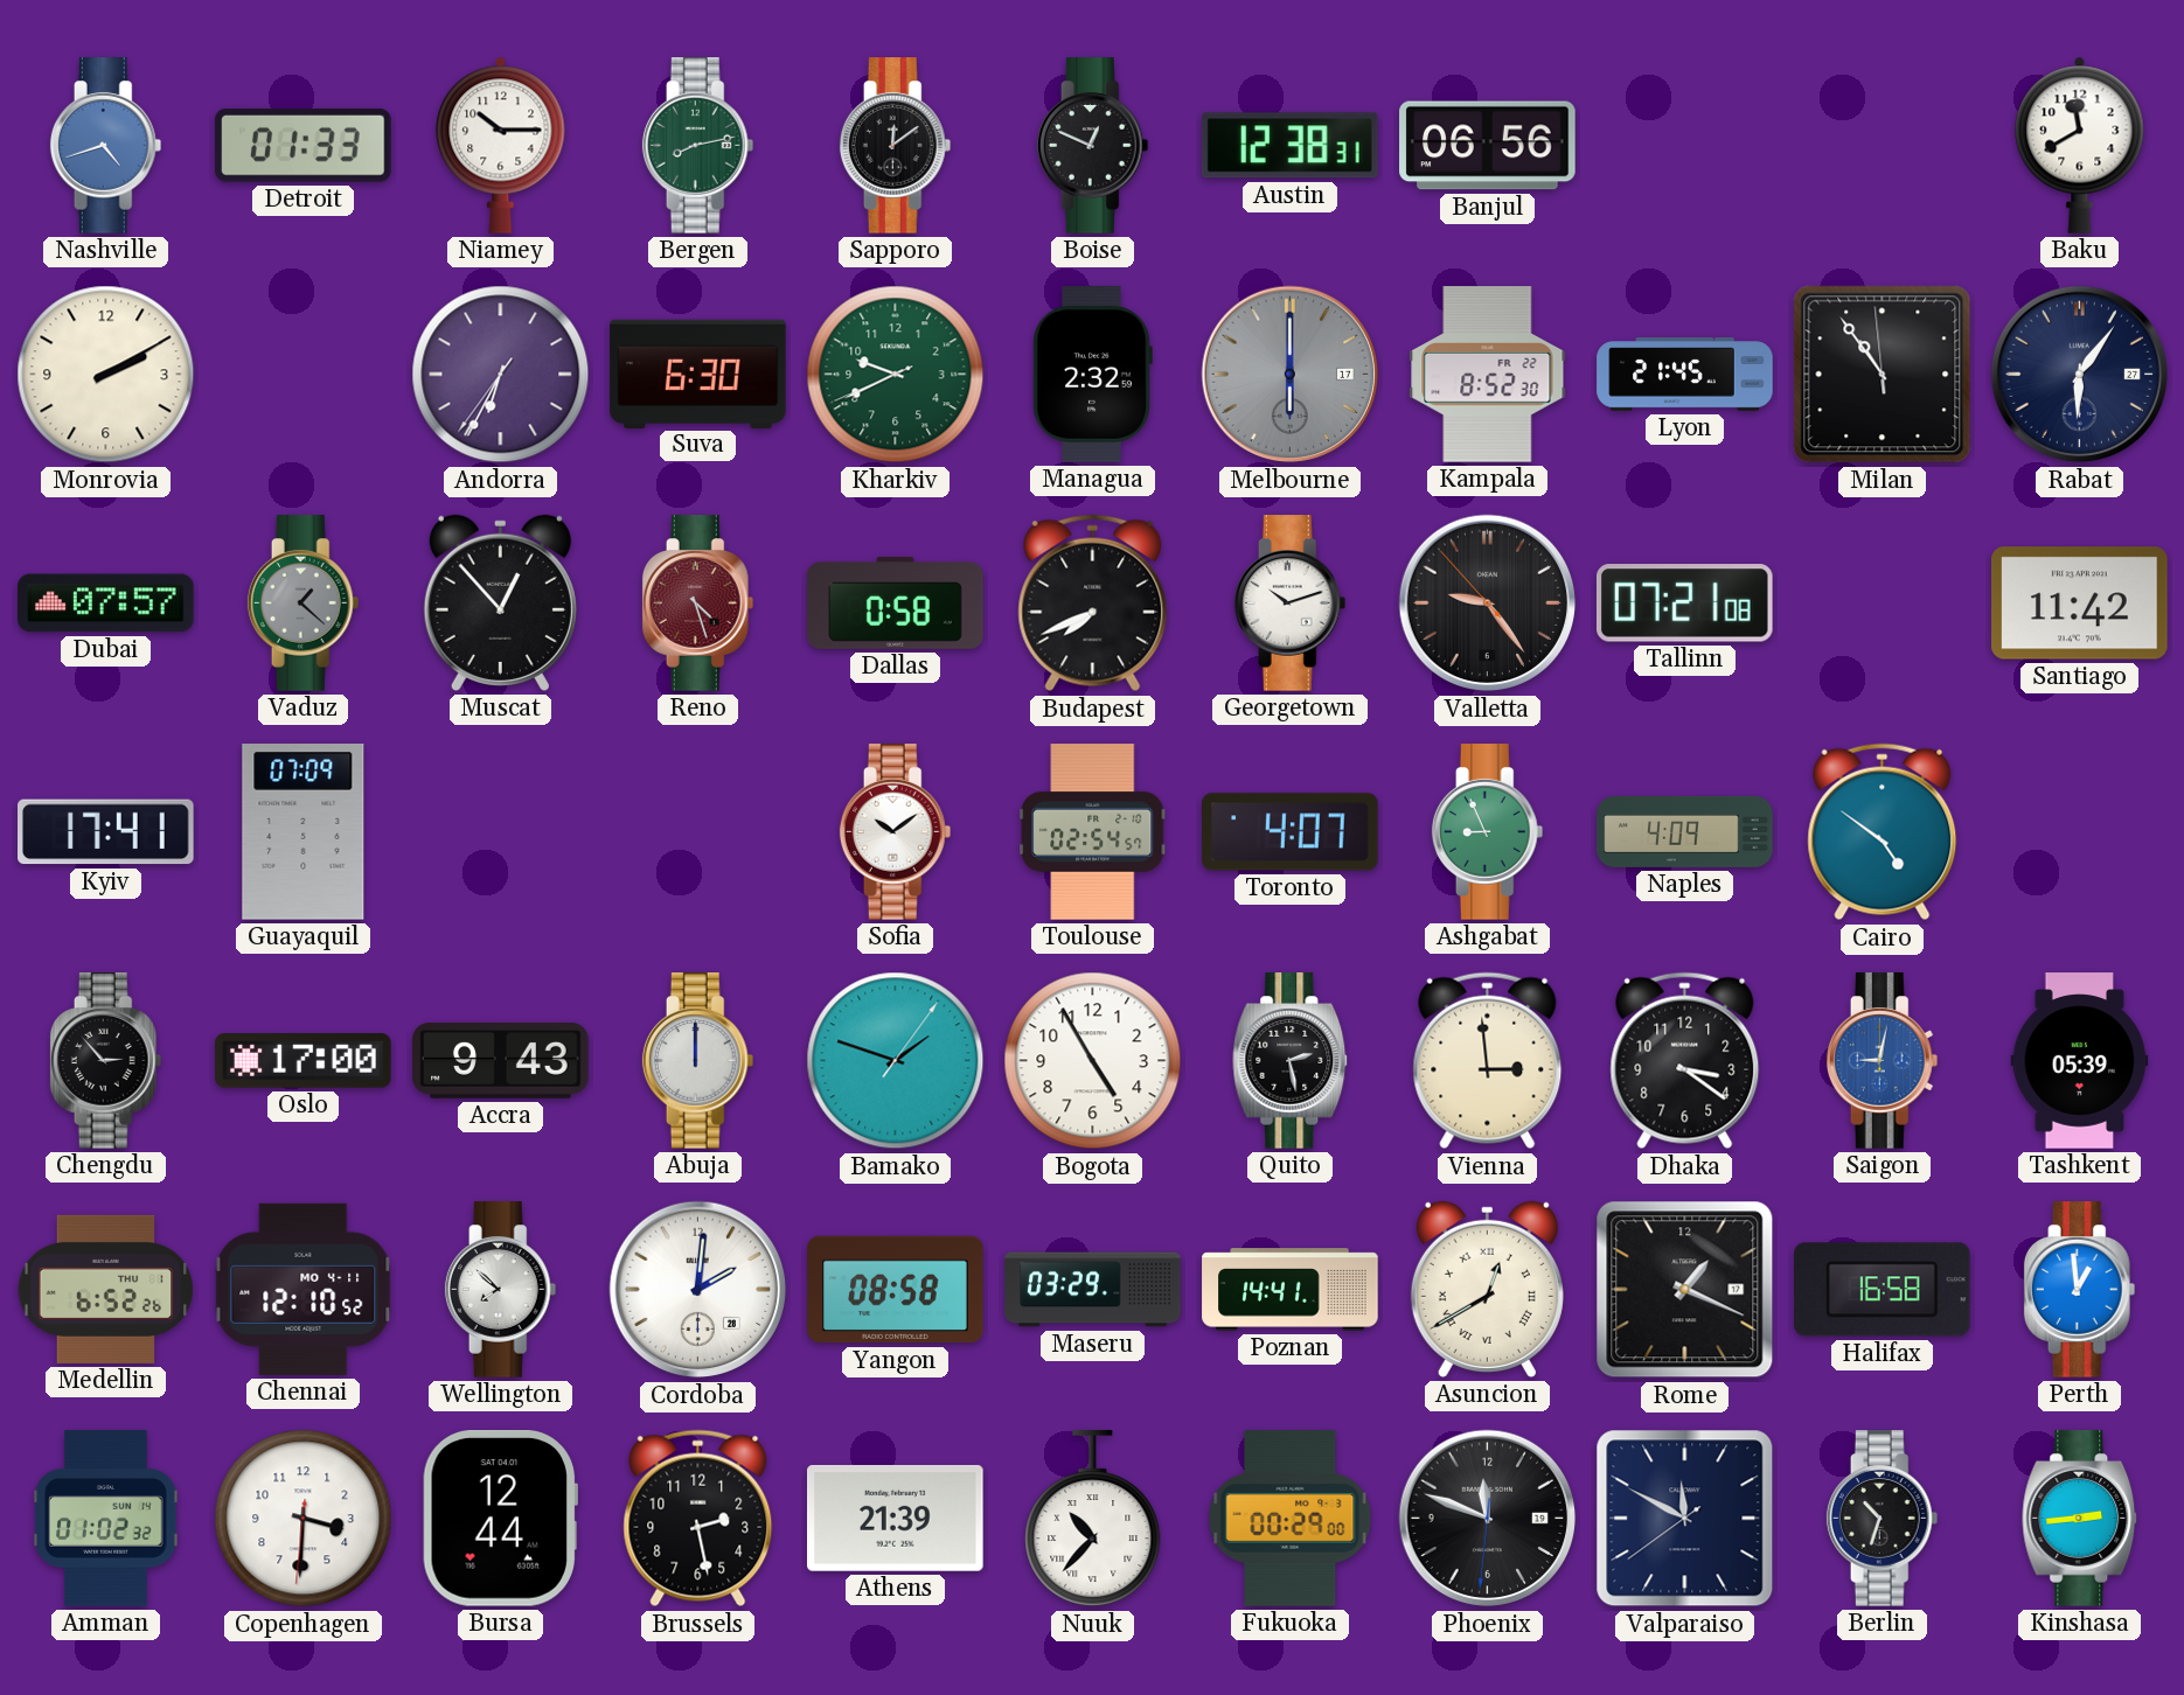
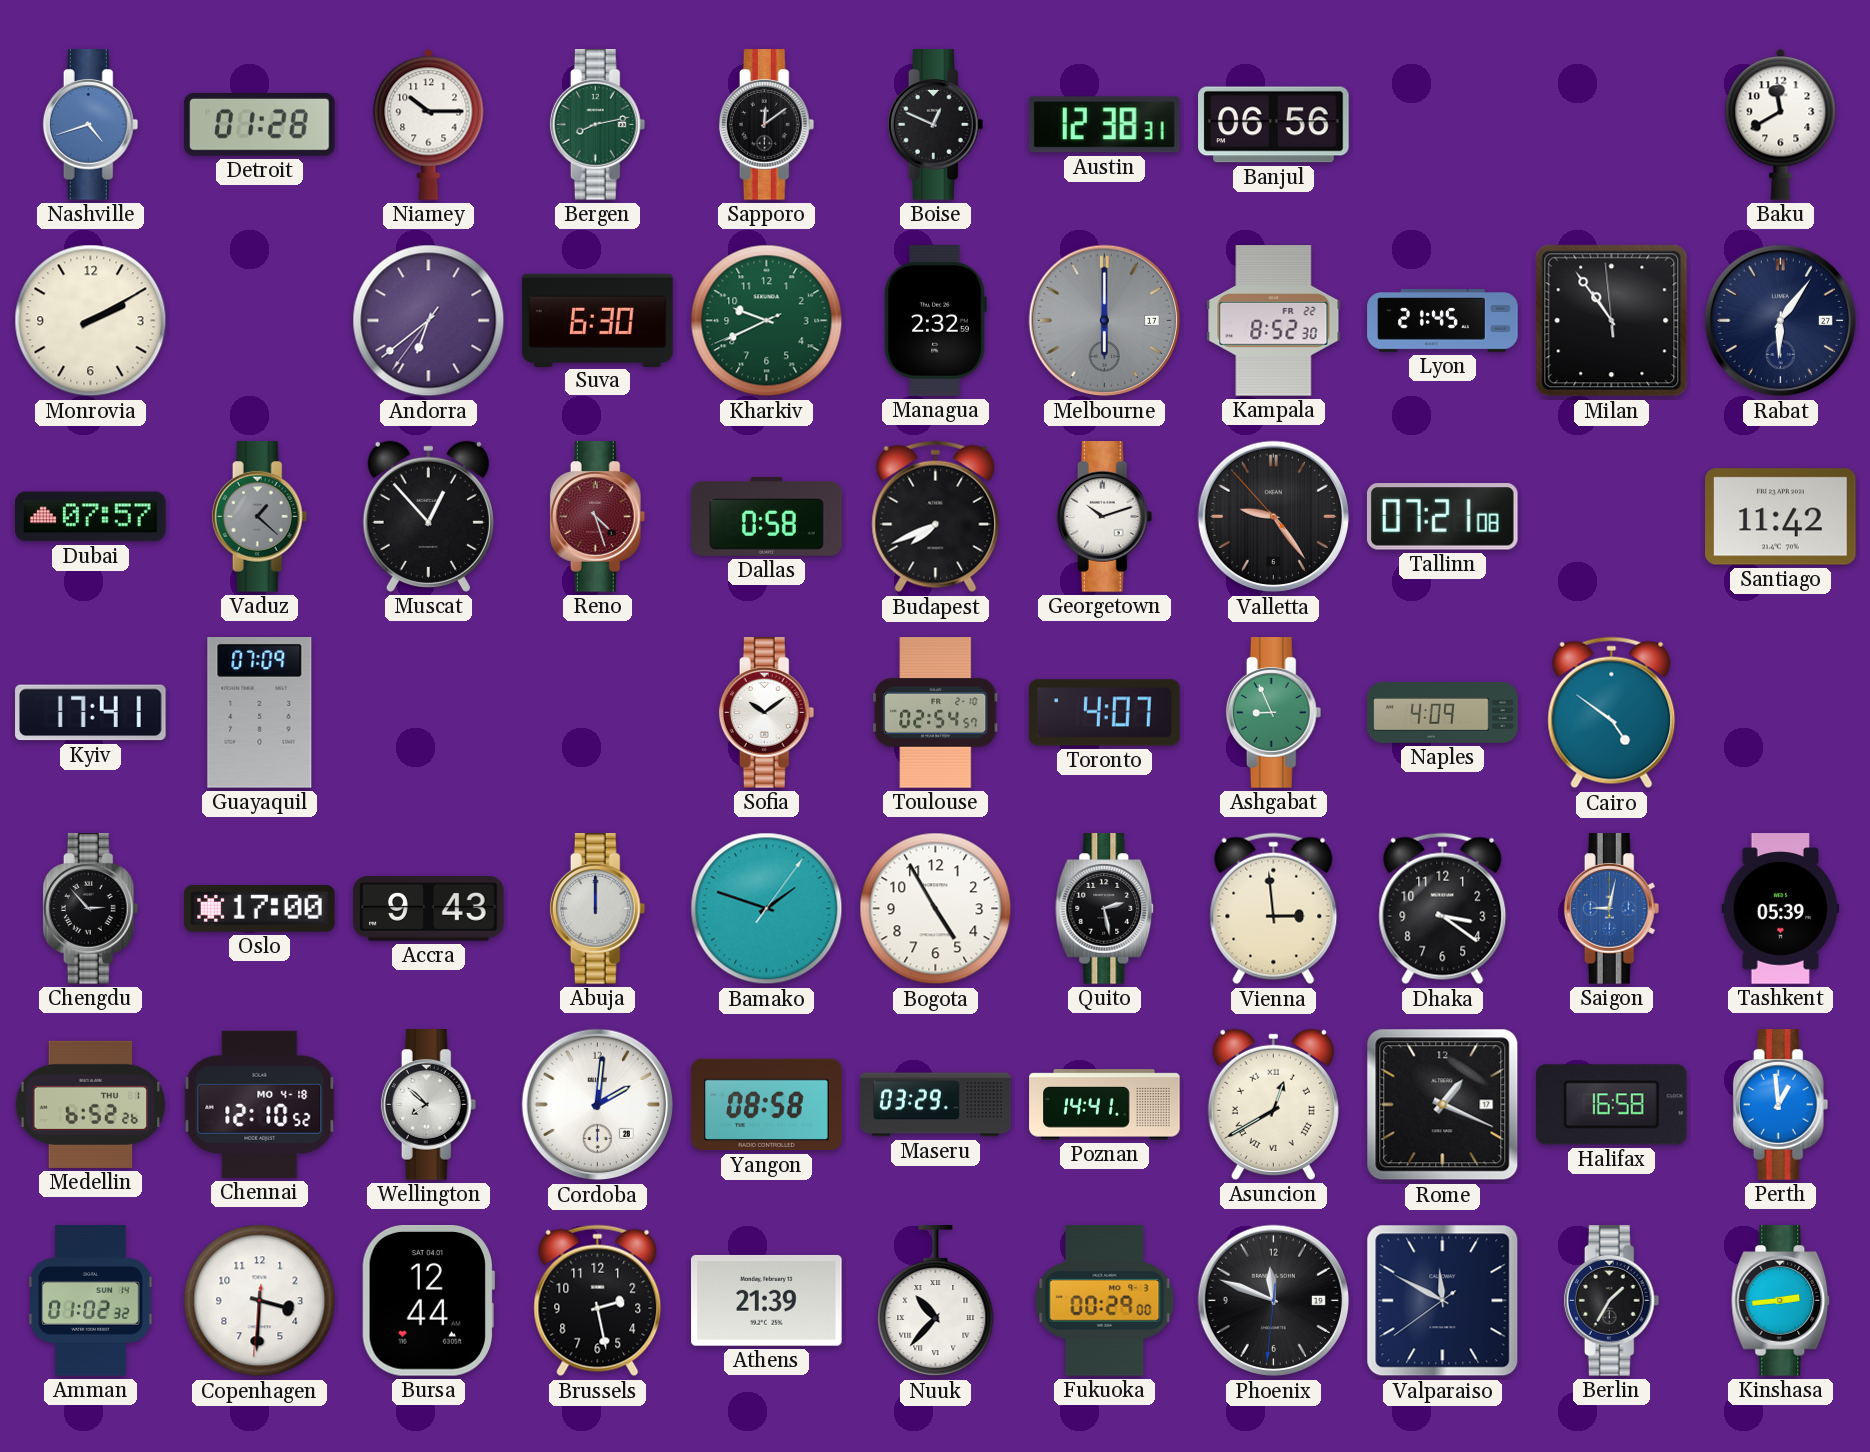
Detroit: 01:33 -> 01:28
Andorra: 6:34 -> 6:38
Chennai date: MO 4-11 -> MO 4-18
Berlin: 10:33 -> 1:35
